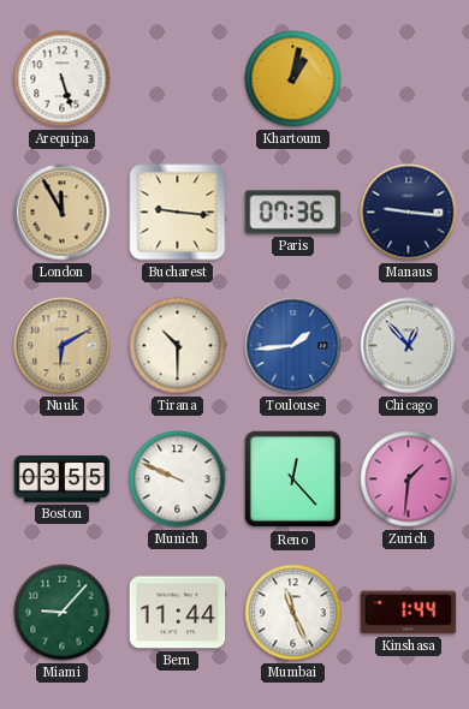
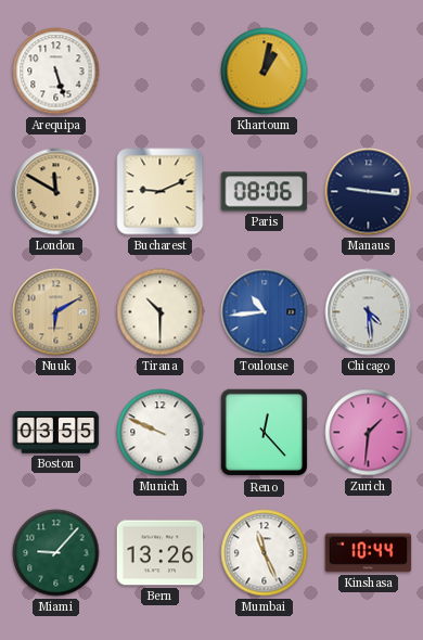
London: 11:55 -> 11:50
Bucharest: 9:16 -> 9:11
Paris: 07:36 -> 08:06
Toulouse: 1:44 -> 10:44
Chicago: 12:53 -> 4:29
Bern: 11:44 -> 13:26
Kinshasa: 1:44 -> 10:44
